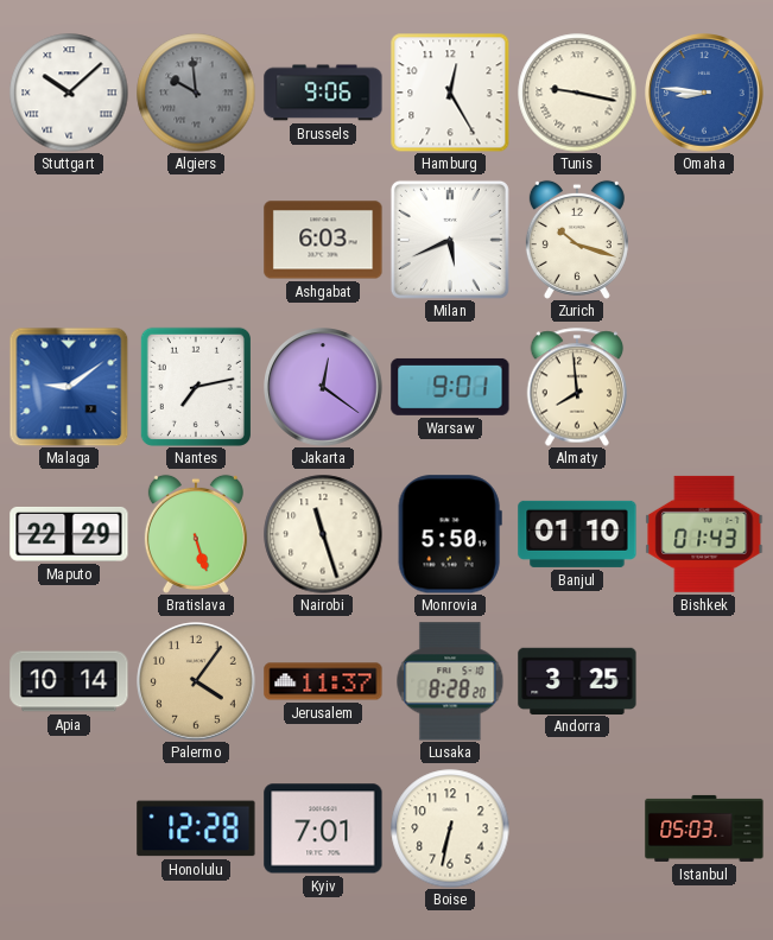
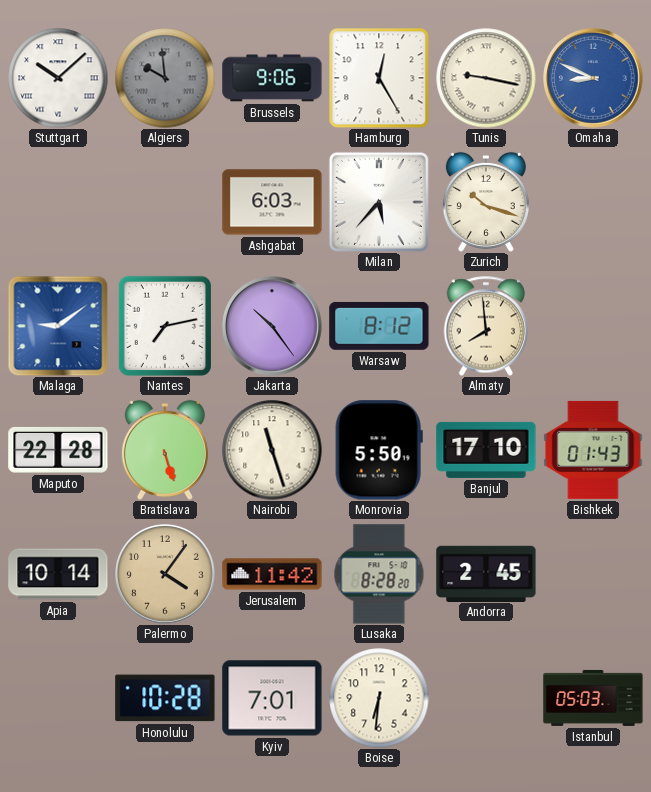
Omaha: 8:46 -> 8:49
Milan: 5:41 -> 5:37
Jakarta: 12:21 -> 10:24
Warsaw: 9:01 -> 8:12
Maputo: 22:29 -> 22:28
Banjul: 01:10 -> 17:10
Jerusalem: 11:37 -> 11:42
Andorra: 3:25 -> 2:45
Honolulu: 12:28 -> 10:28
Boise: 6:32 -> 6:31
